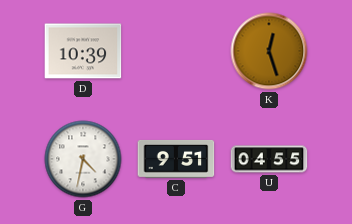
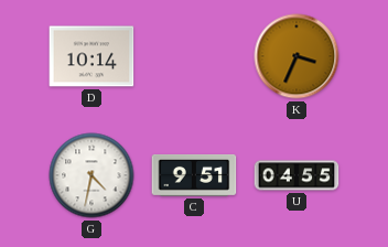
D: 10:39 -> 10:14
K: 12:27 -> 3:34
